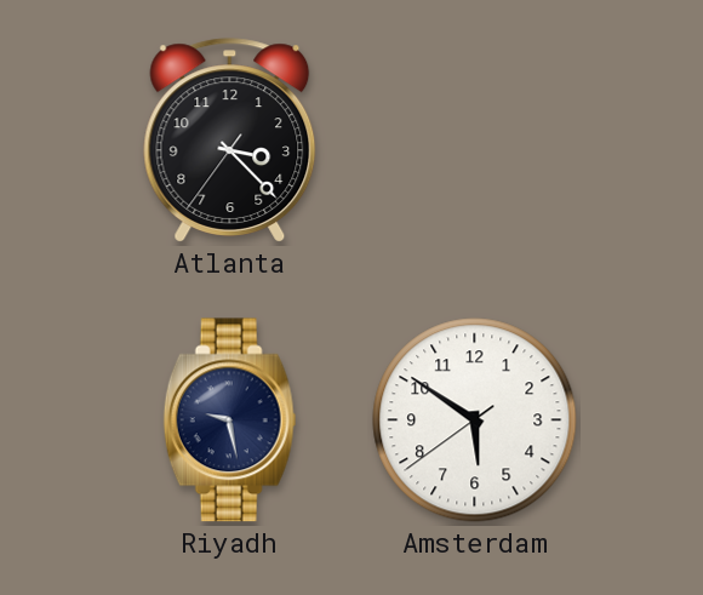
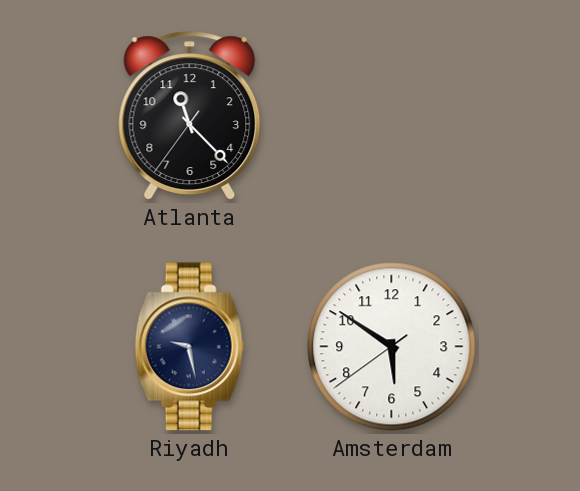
Atlanta: 3:22 -> 11:22
